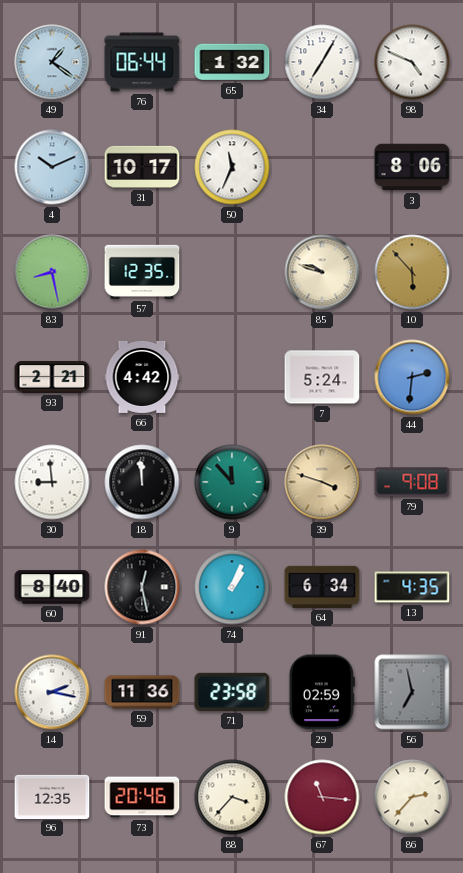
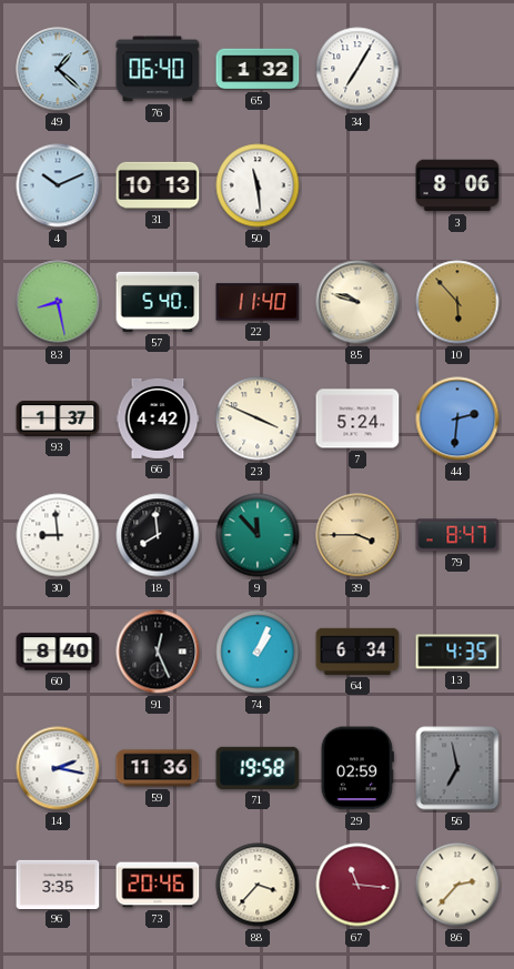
49: 1:21 -> 1:22
76: 06:44 -> 06:40
98: 4:49 -> none
31: 10:17 -> 10:13
50: 11:34 -> 11:29
57: 12:35 -> 5:40
22: none -> 11:40
93: 2:21 -> 1:37
23: none -> 3:49
18: 11:59 -> 7:59
39: 3:48 -> 3:45
79: 9:08 -> 8:47
91: 12:28 -> 12:26
71: 23:58 -> 19:58
96: 12:35 -> 3:35
